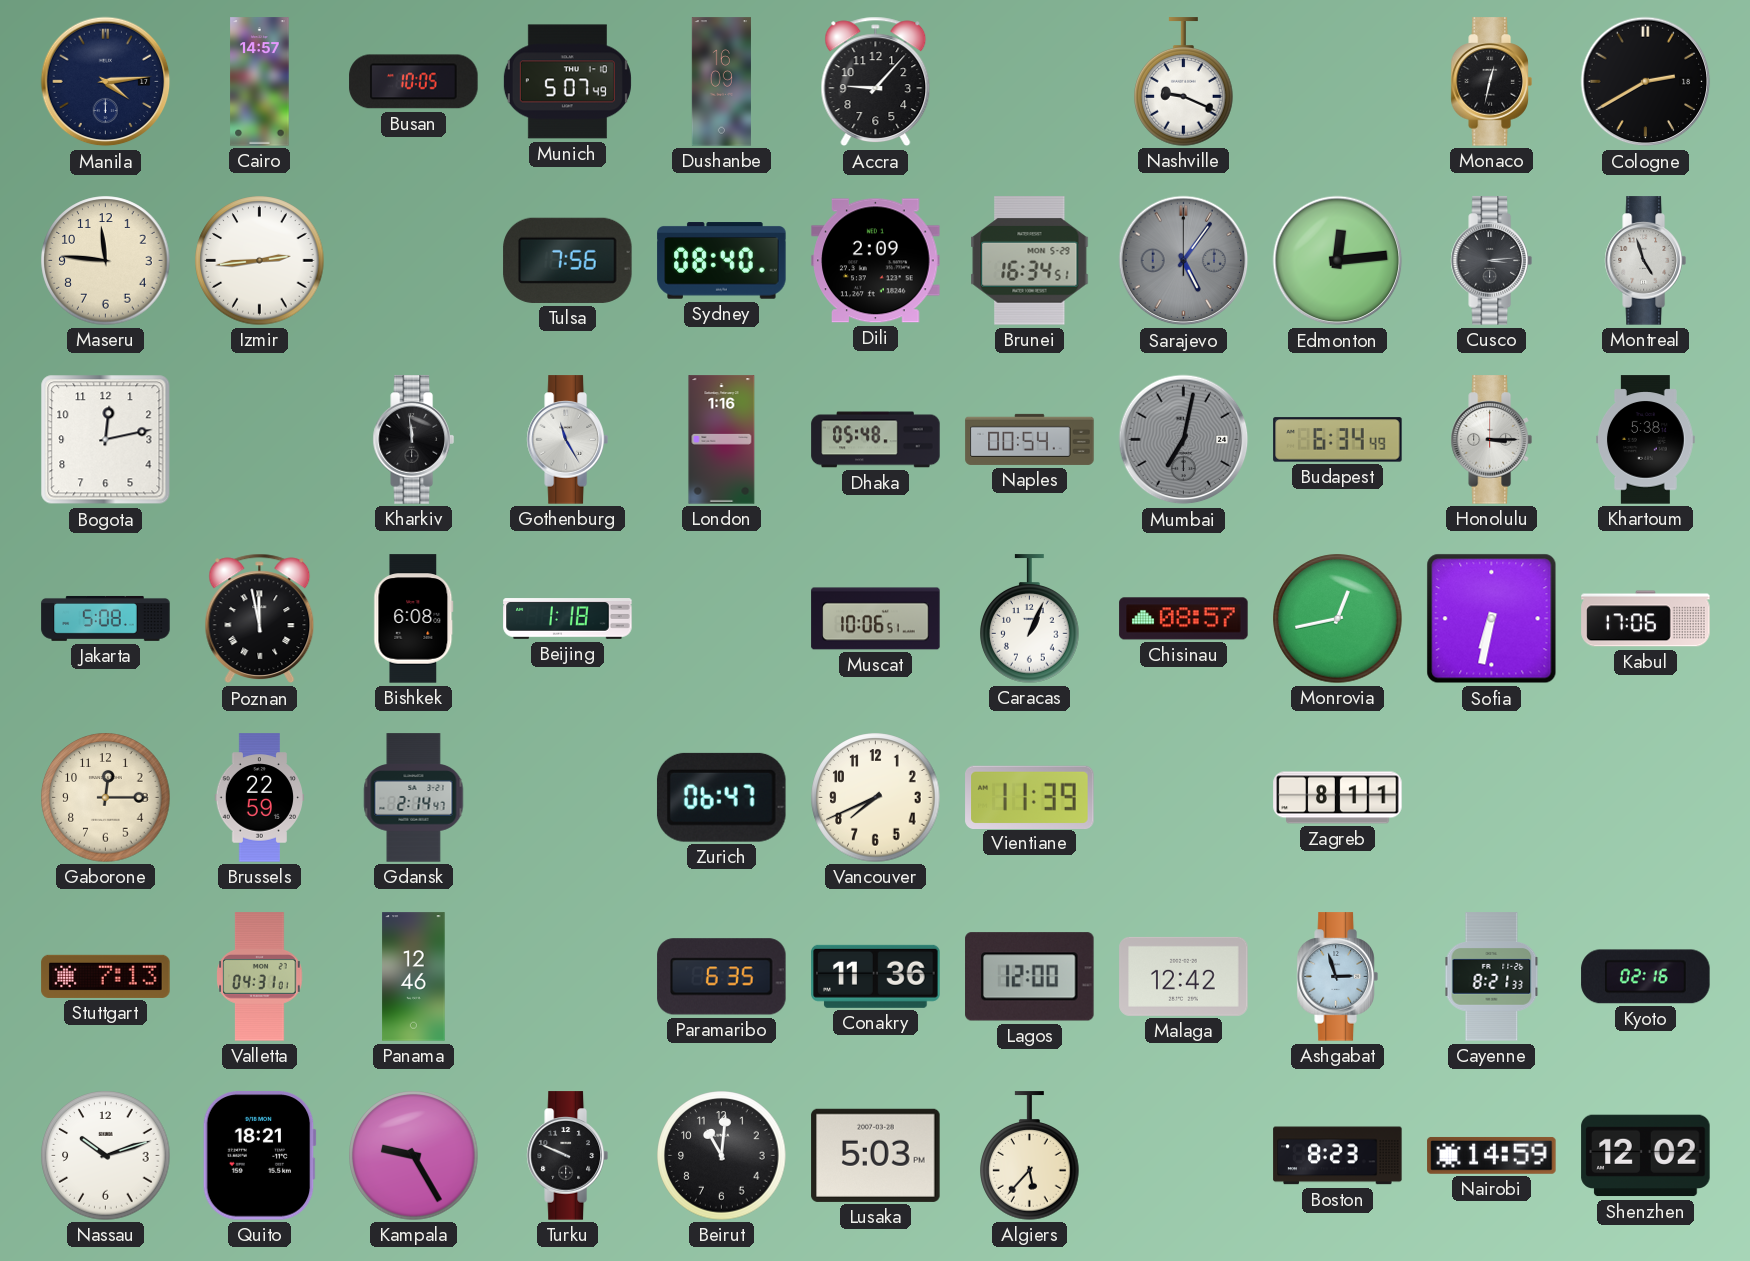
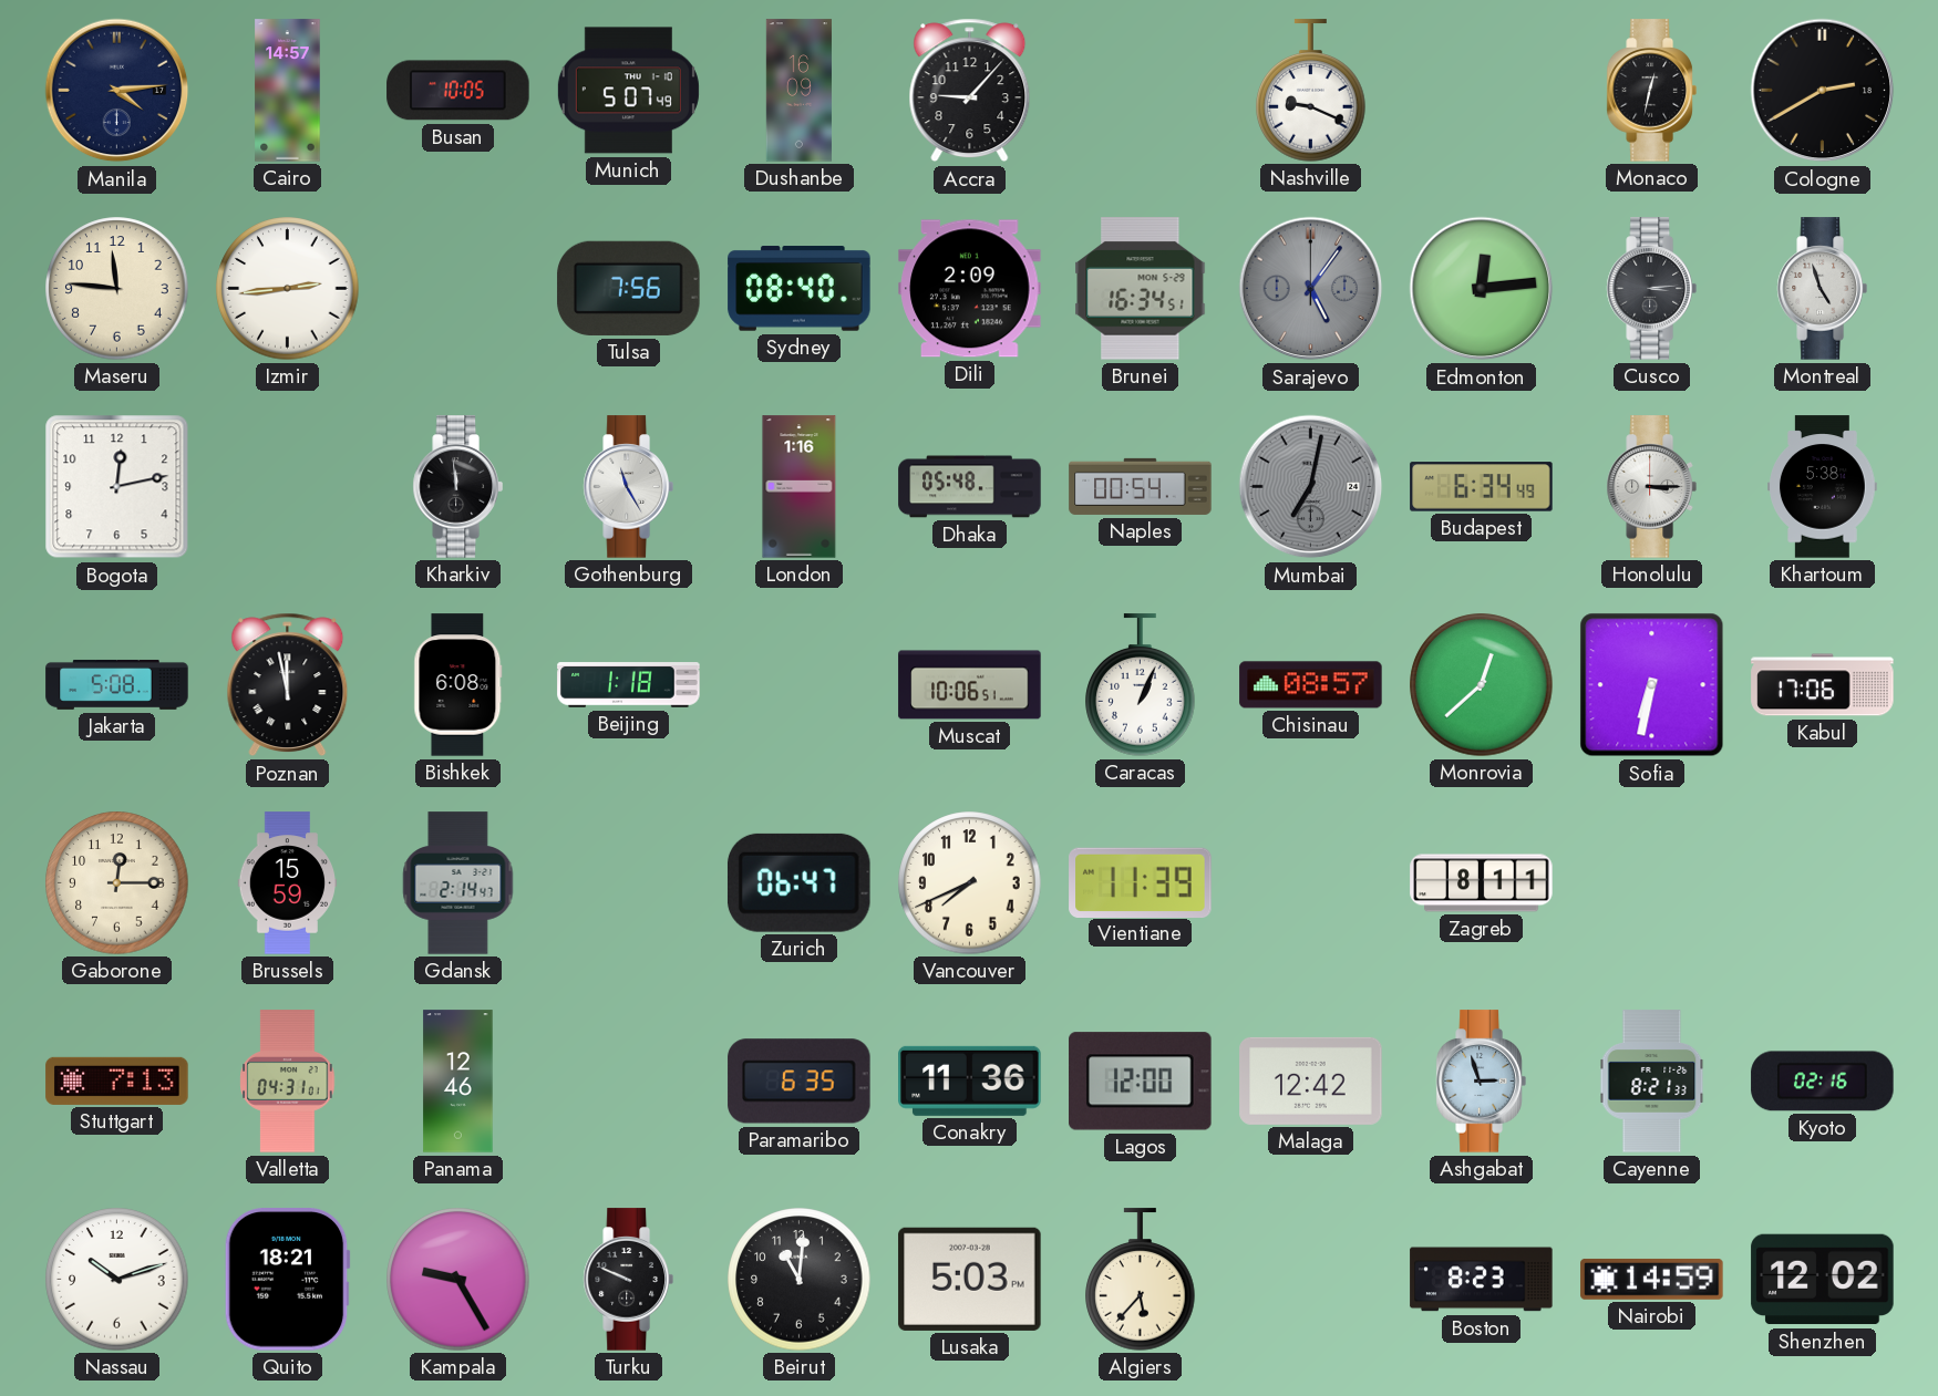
Monrovia: 12:43 -> 12:38
Brussels: 22:59 -> 15:59
